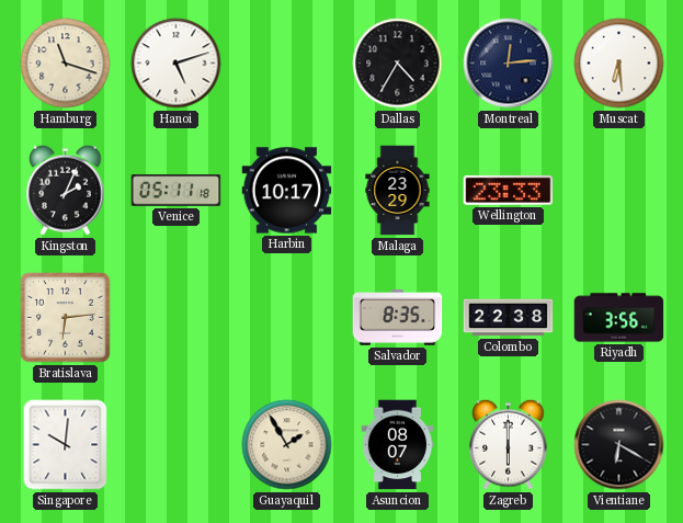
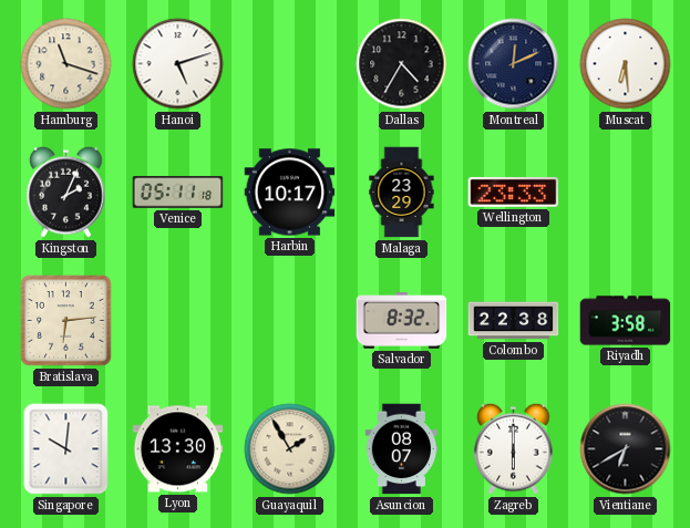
Montreal: 12:14 -> 12:11
Salvador: 8:35 -> 8:32
Riyadh: 3:56 -> 3:58
Lyon: none -> 13:30
Vientiane: 6:20 -> 6:40
